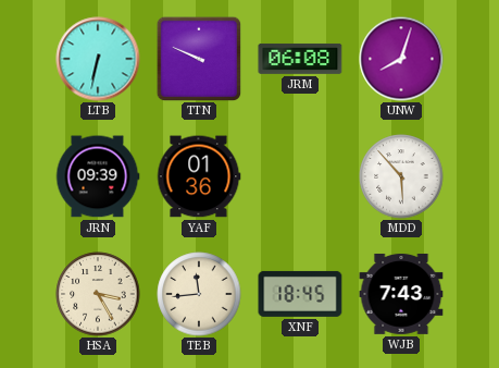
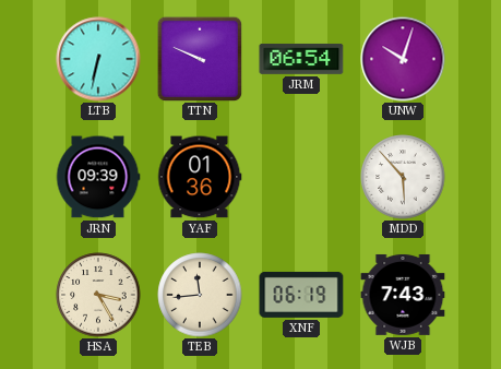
JRM: 06:08 -> 06:54
UNW: 8:03 -> 10:03
XNF: 18:45 -> 06:19
